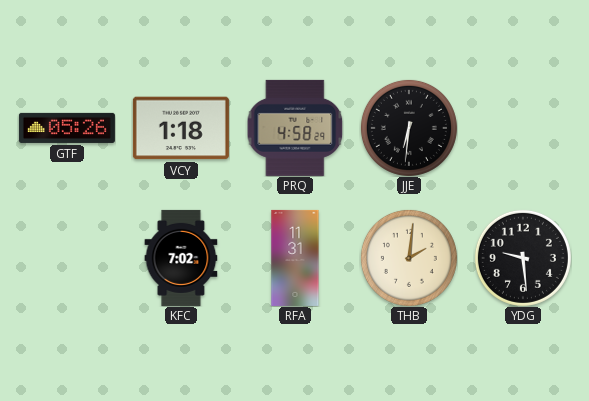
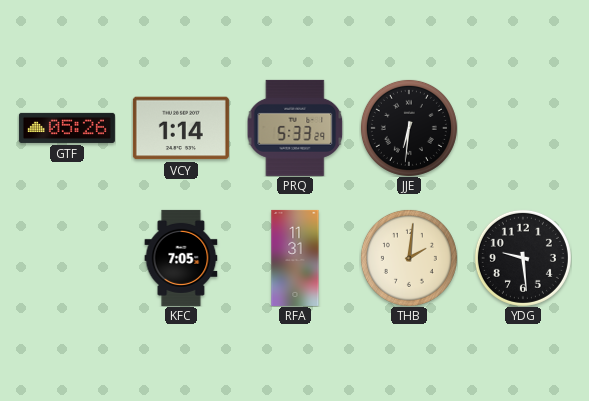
VCY: 1:18 -> 1:14
PRQ: 4:58 -> 5:33
KFC: 7:02 -> 7:05
